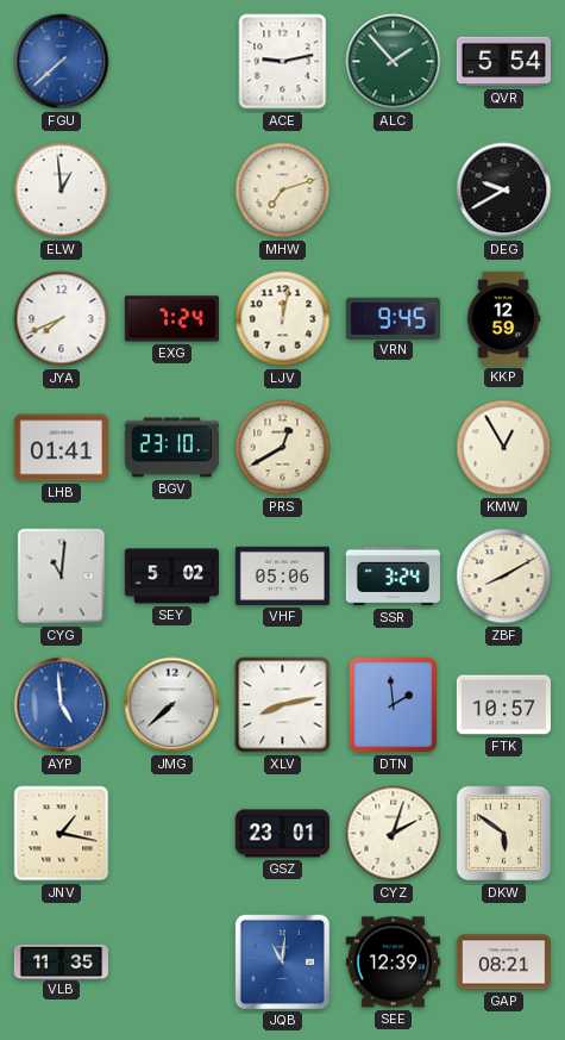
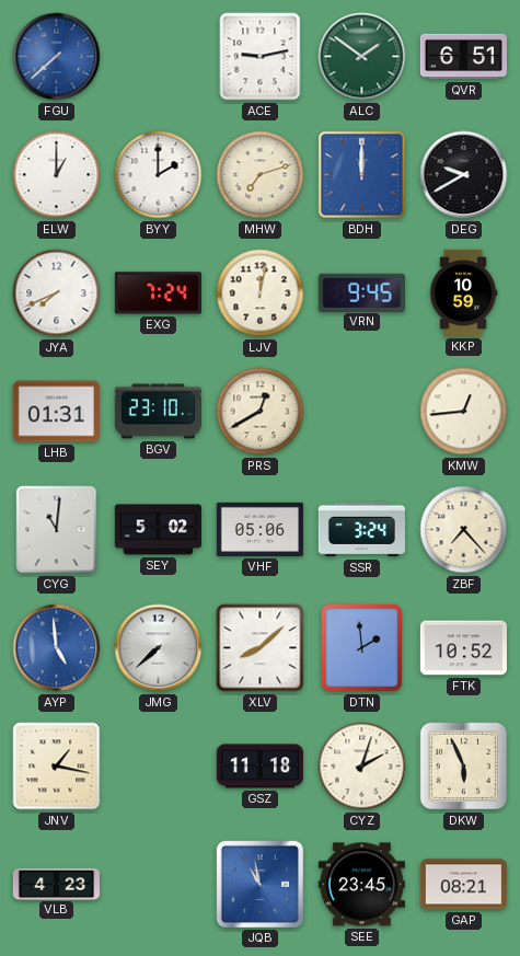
ALC: 1:53 -> 1:51
QVR: 5:54 -> 6:51
ELW: 12:59 -> 1:00
BYY: none -> 2:00
BDH: none -> 12:00
KKP: 12:59 -> 10:59
LHB: 01:41 -> 01:31
KMW: 12:55 -> 12:44
ZBF: 8:10 -> 7:23
XLV: 8:13 -> 8:08
FTK: 10:57 -> 10:52
GSZ: 23:01 -> 11:18
DKW: 5:51 -> 5:56
VLB: 11:35 -> 4:23
JQB: 11:01 -> 10:58
SEE: 12:39 -> 23:45
